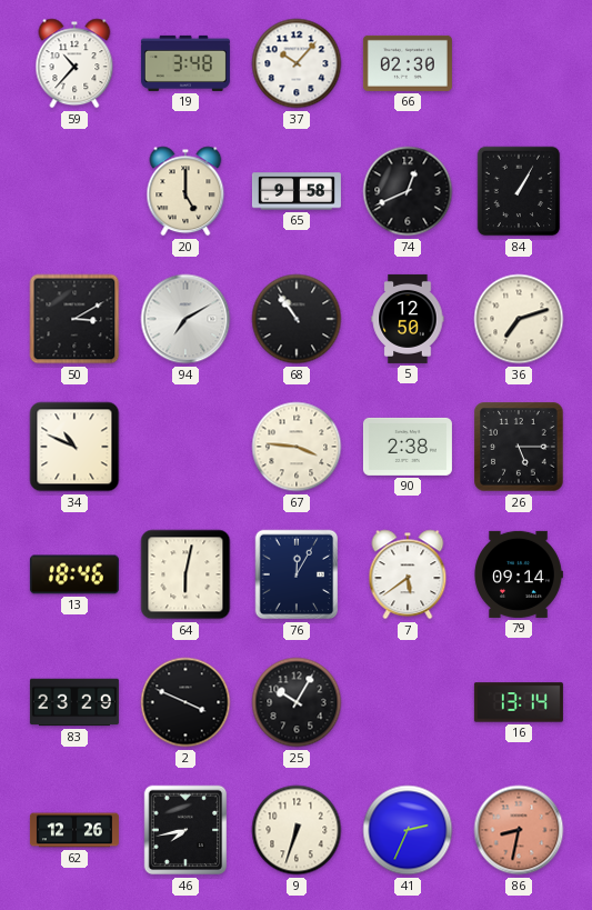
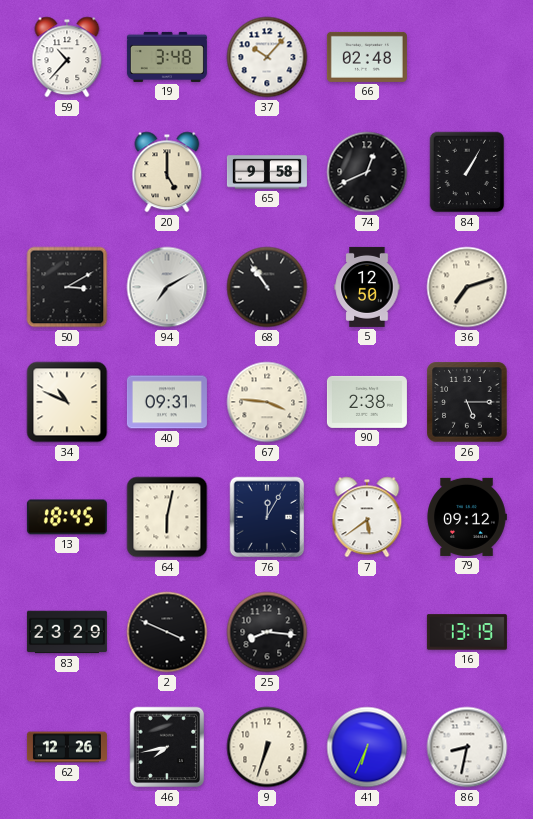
66: 02:30 -> 02:48
40: none -> 09:31
13: 18:46 -> 18:45
79: 09:14 -> 09:12
25: 10:05 -> 8:16
16: 13:14 -> 13:19
41: 2:34 -> 6:34
86 dial: salmon -> white
